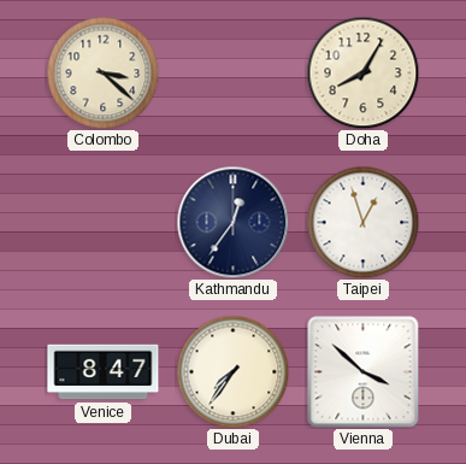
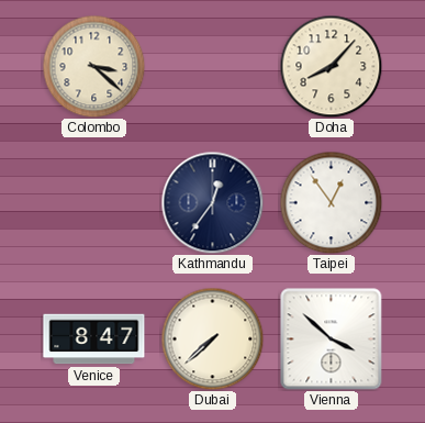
Doha: 8:05 -> 8:07
Taipei: 12:57 -> 12:54
Dubai: 7:36 -> 7:38
